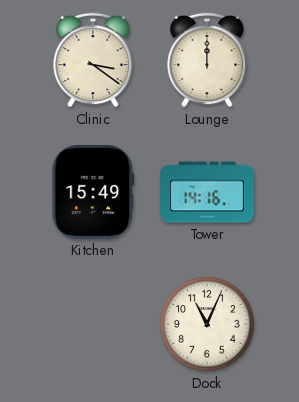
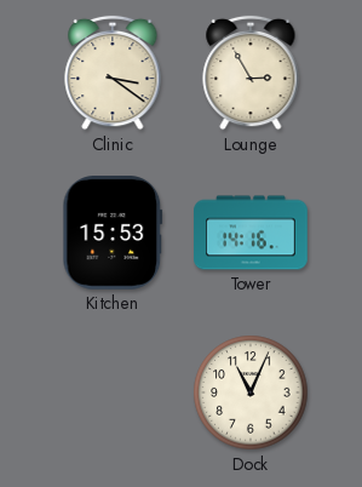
Lounge: 12:00 -> 2:55
Kitchen: 15:49 -> 15:53
